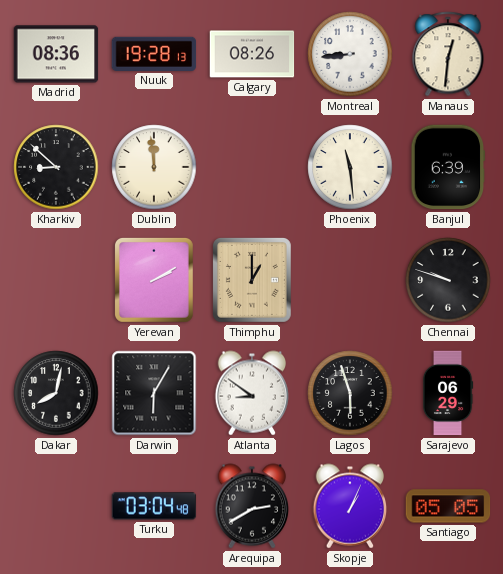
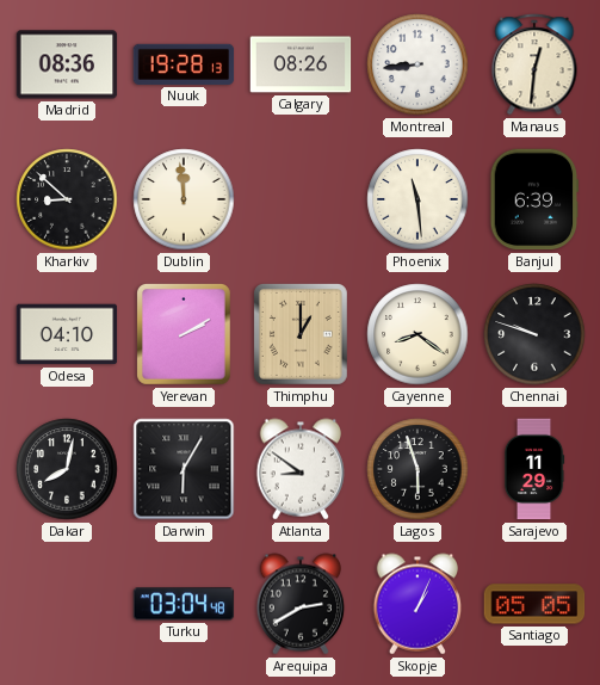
Odesa: none -> 04:10
Cayenne: none -> 8:21
Sarajevo: 06:29 -> 11:29
